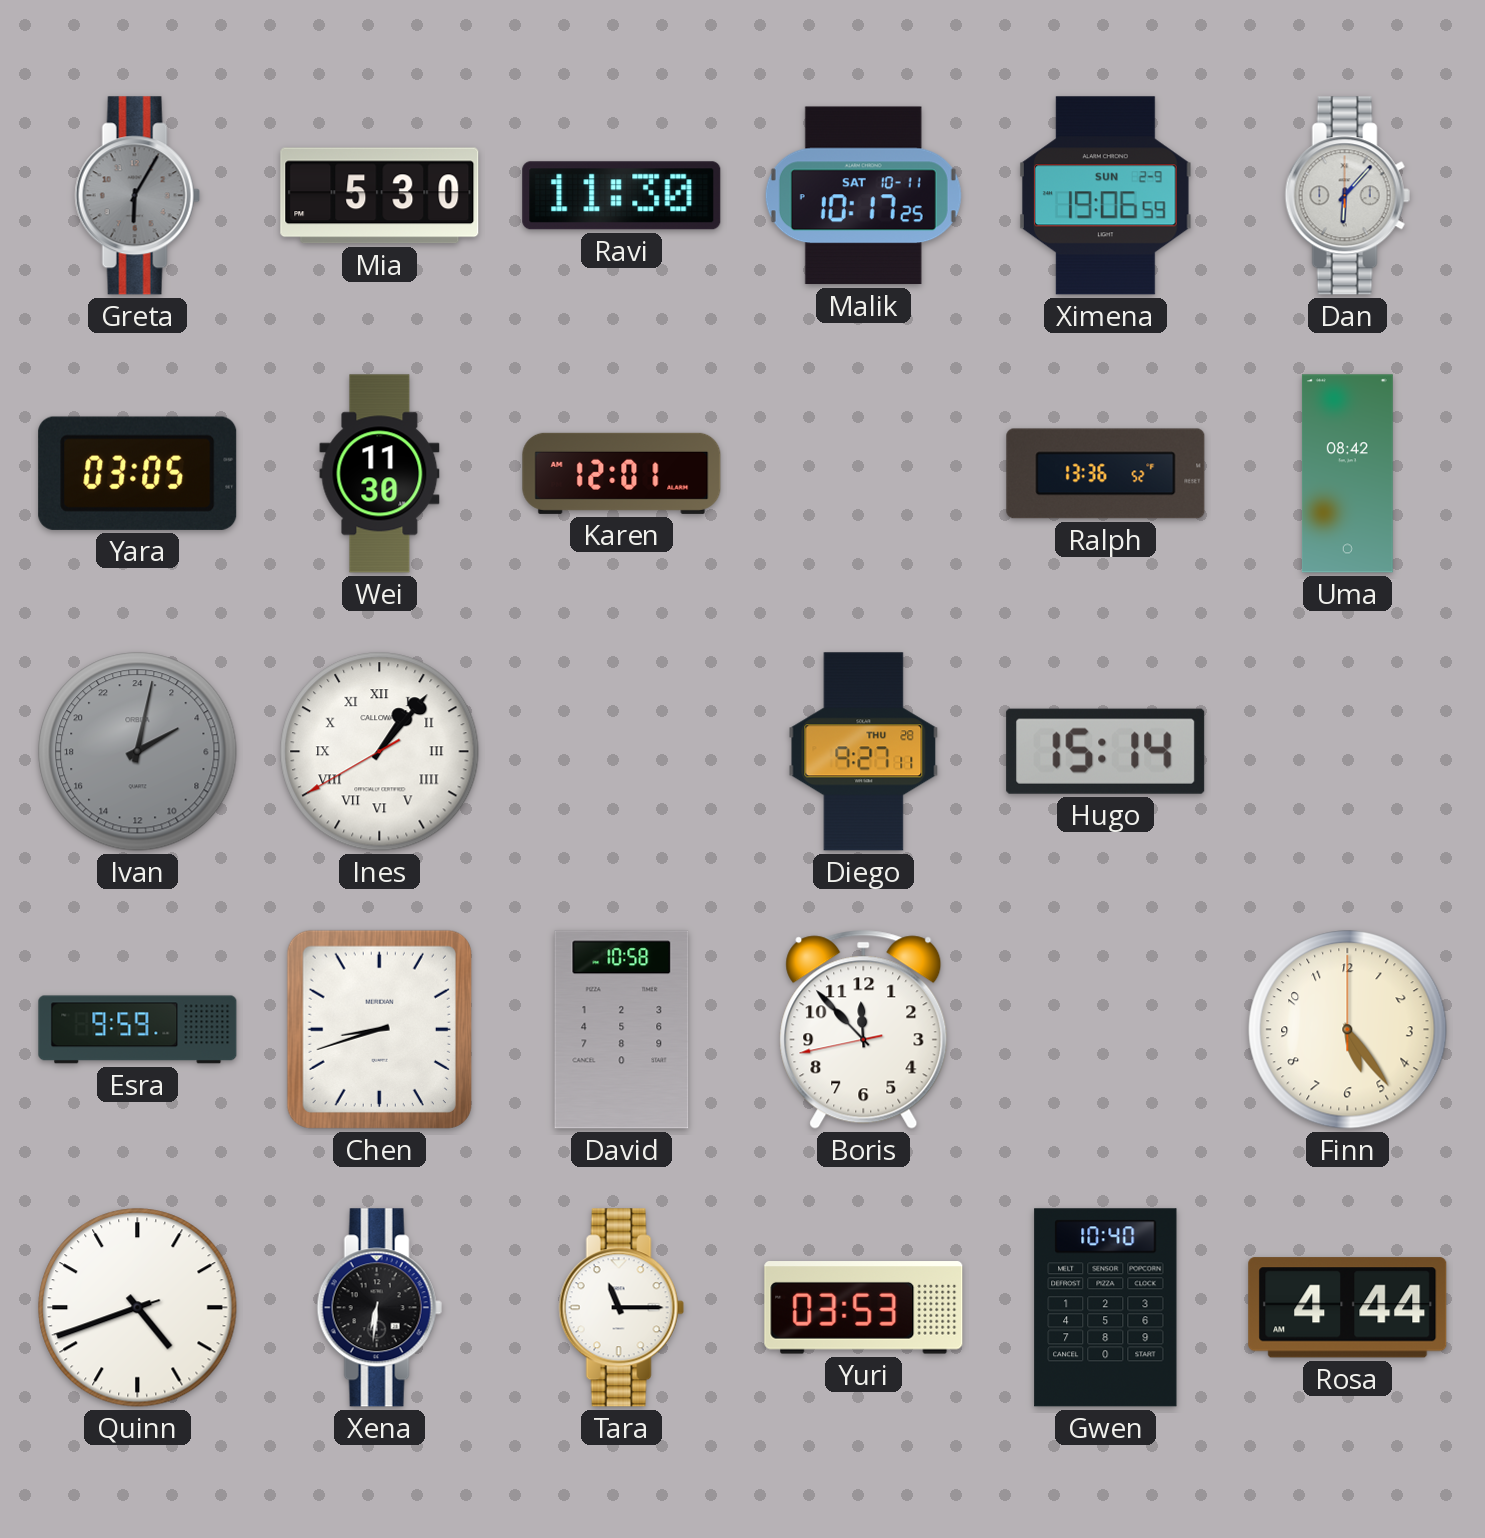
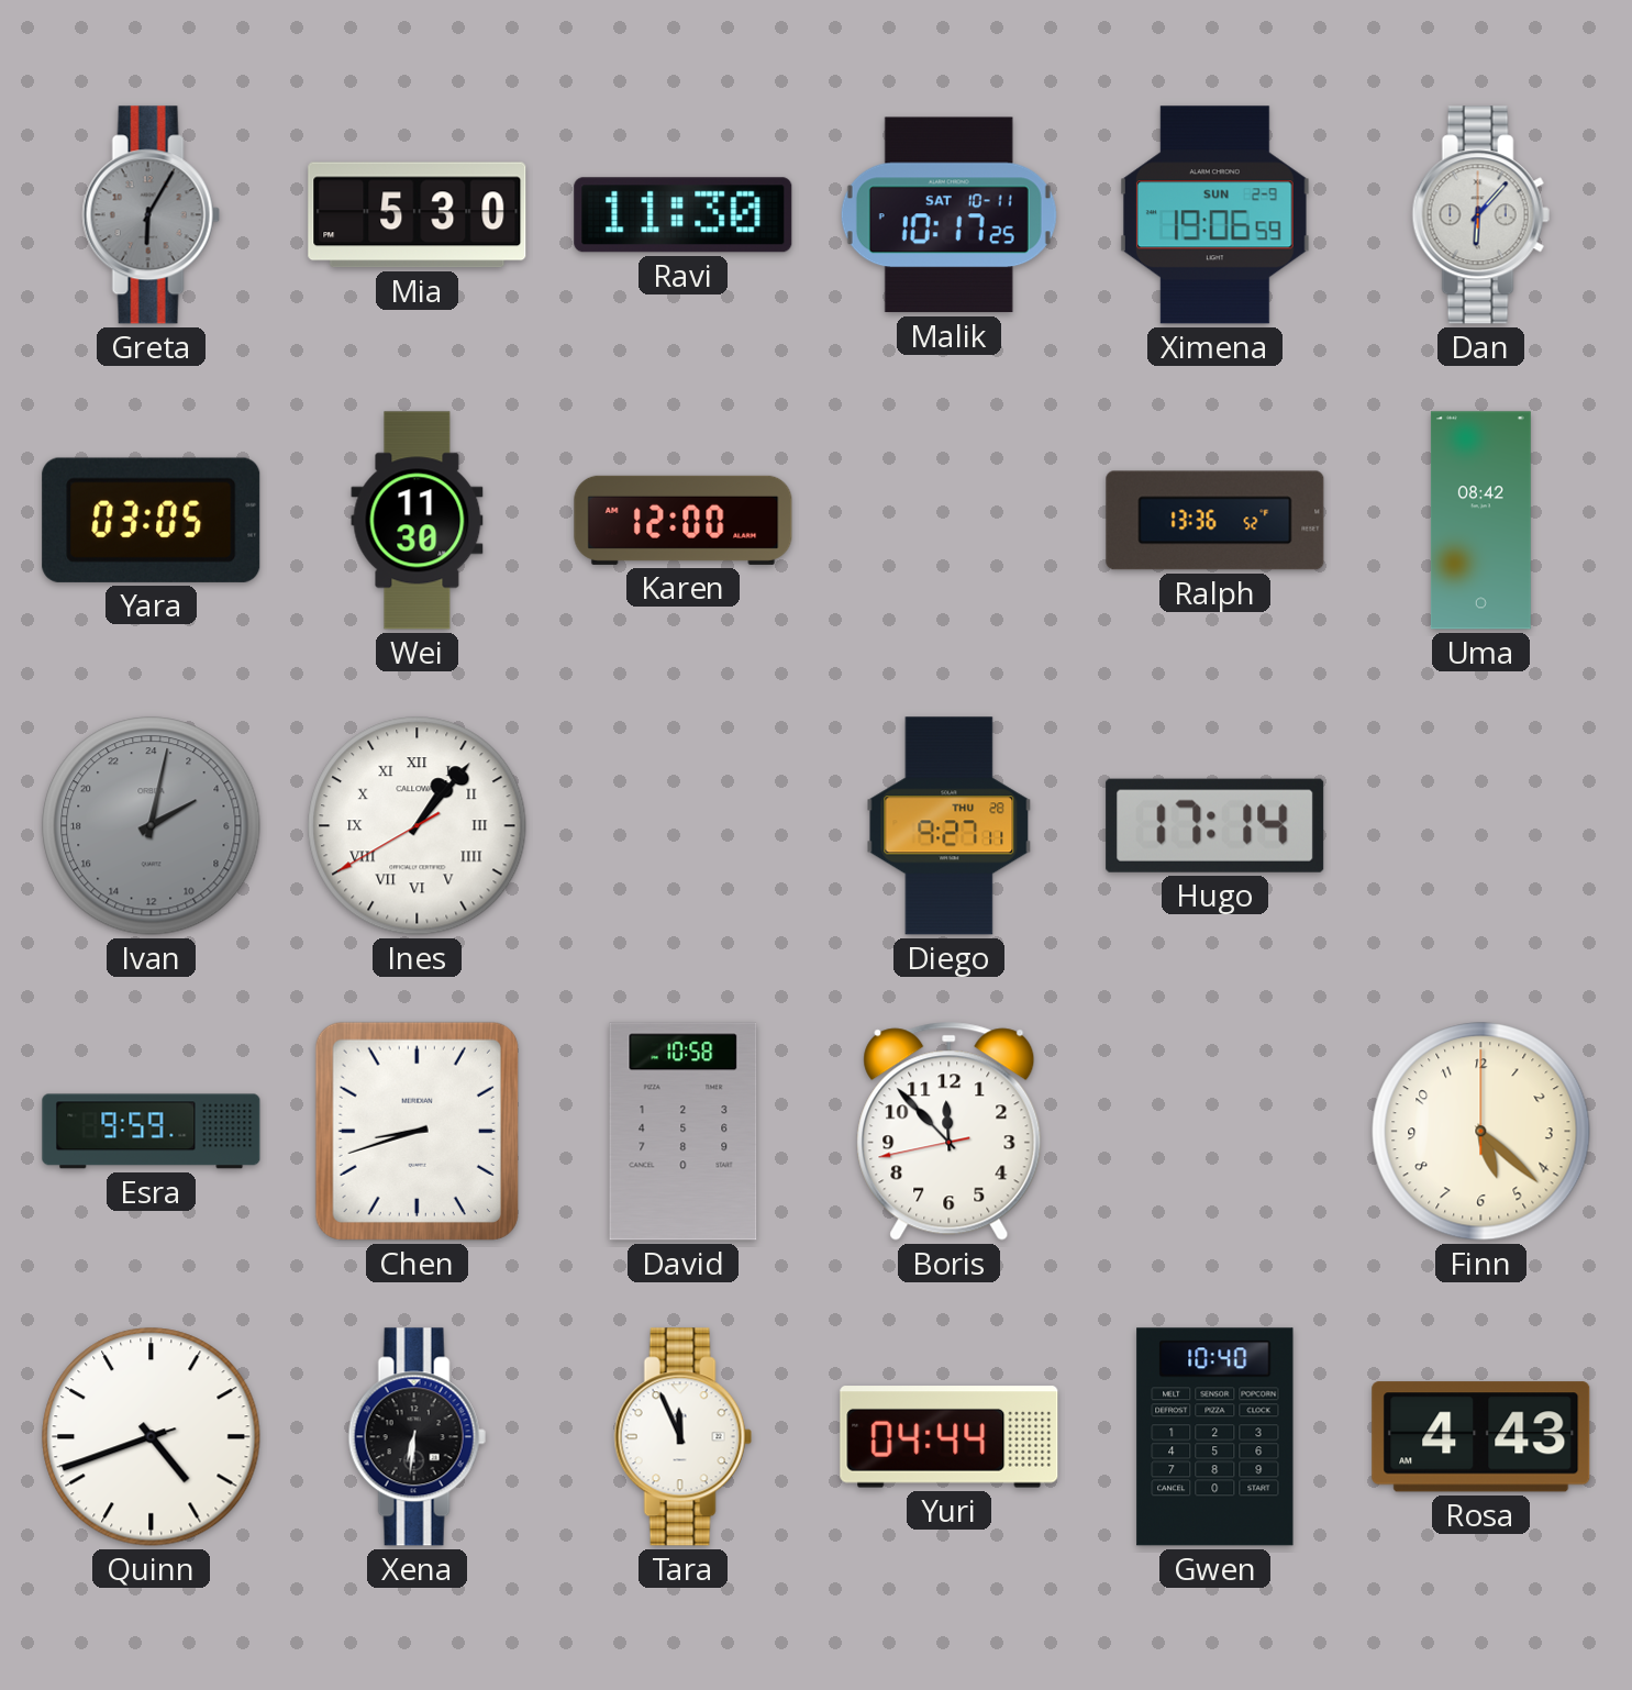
Karen: 12:01 -> 12:00
Hugo: 15:14 -> 17:14
Finn: 5:24 -> 5:22
Tara: 11:15 -> 11:56
Yuri: 03:53 -> 04:44
Rosa: 4:44 -> 4:43
